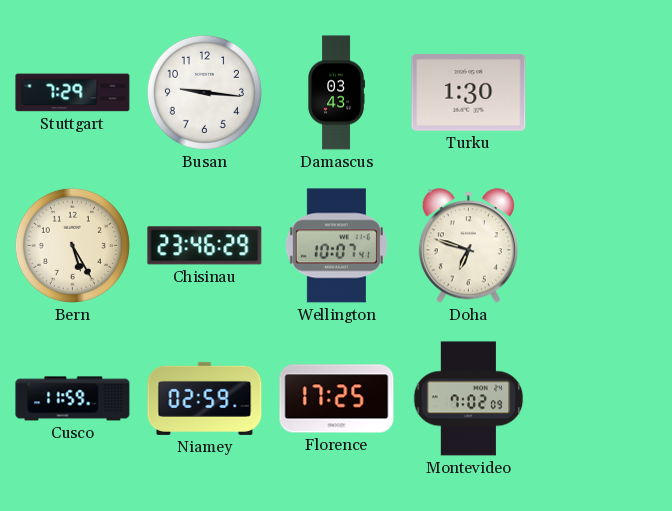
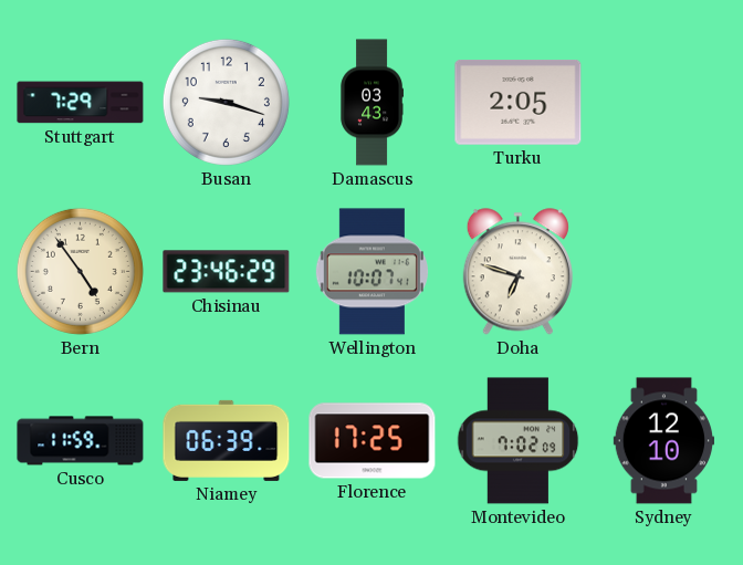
Busan: 9:16 -> 9:18
Turku: 1:30 -> 2:05
Bern: 5:25 -> 4:54
Niamey: 02:59 -> 06:39
Sydney: none -> 12:10
